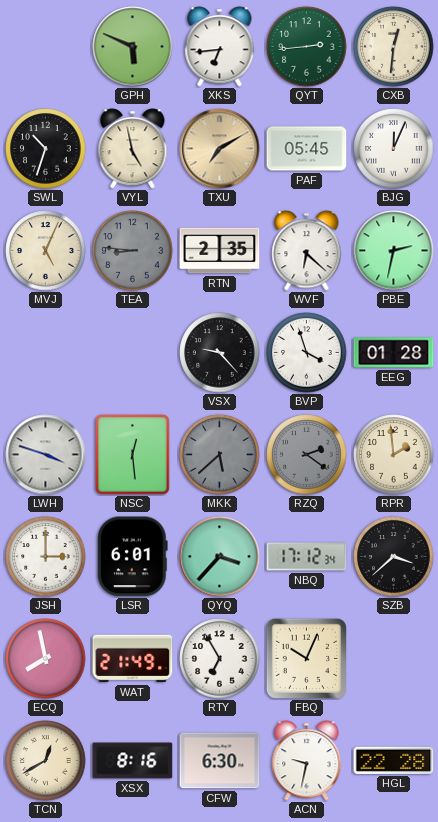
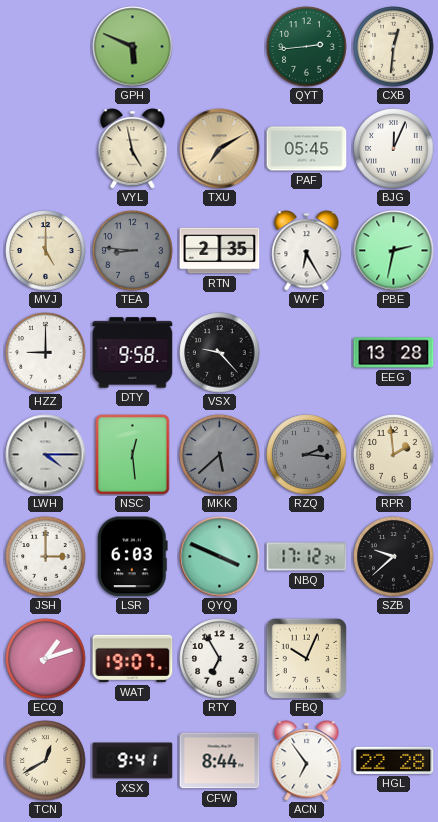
XKS: 6:44 -> none
SWL: 10:33 -> none
MVJ: 5:04 -> 5:00
WVF: 6:22 -> 6:25
HZZ: none -> 9:00
DTY: none -> 9:58
BVP: 3:57 -> none
EEG: 01:28 -> 13:28
LWH: 3:48 -> 4:15
RZQ: 2:21 -> 2:16
LSR: 6:01 -> 6:03
QYQ: 3:37 -> 3:49
SZB: 3:38 -> 9:38
ECQ: 7:58 -> 1:12
WAT: 21:49 -> 19:07
XSX: 8:16 -> 9:41
CFW: 6:30 -> 8:44
ACN: 9:32 -> 6:54
